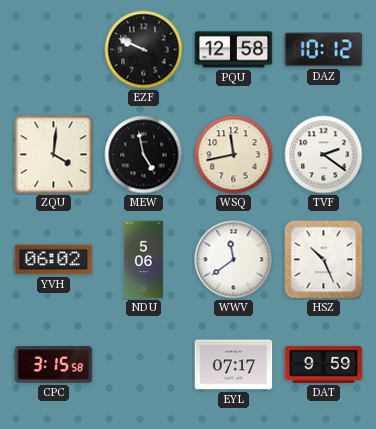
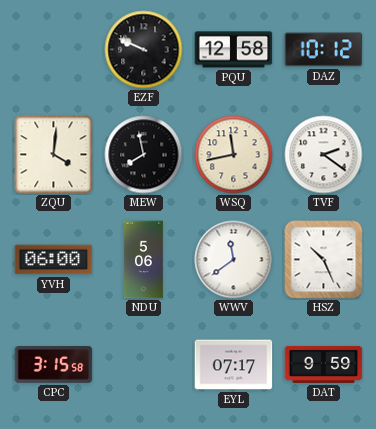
MEW: 4:58 -> 7:58
YVH: 06:02 -> 06:00
